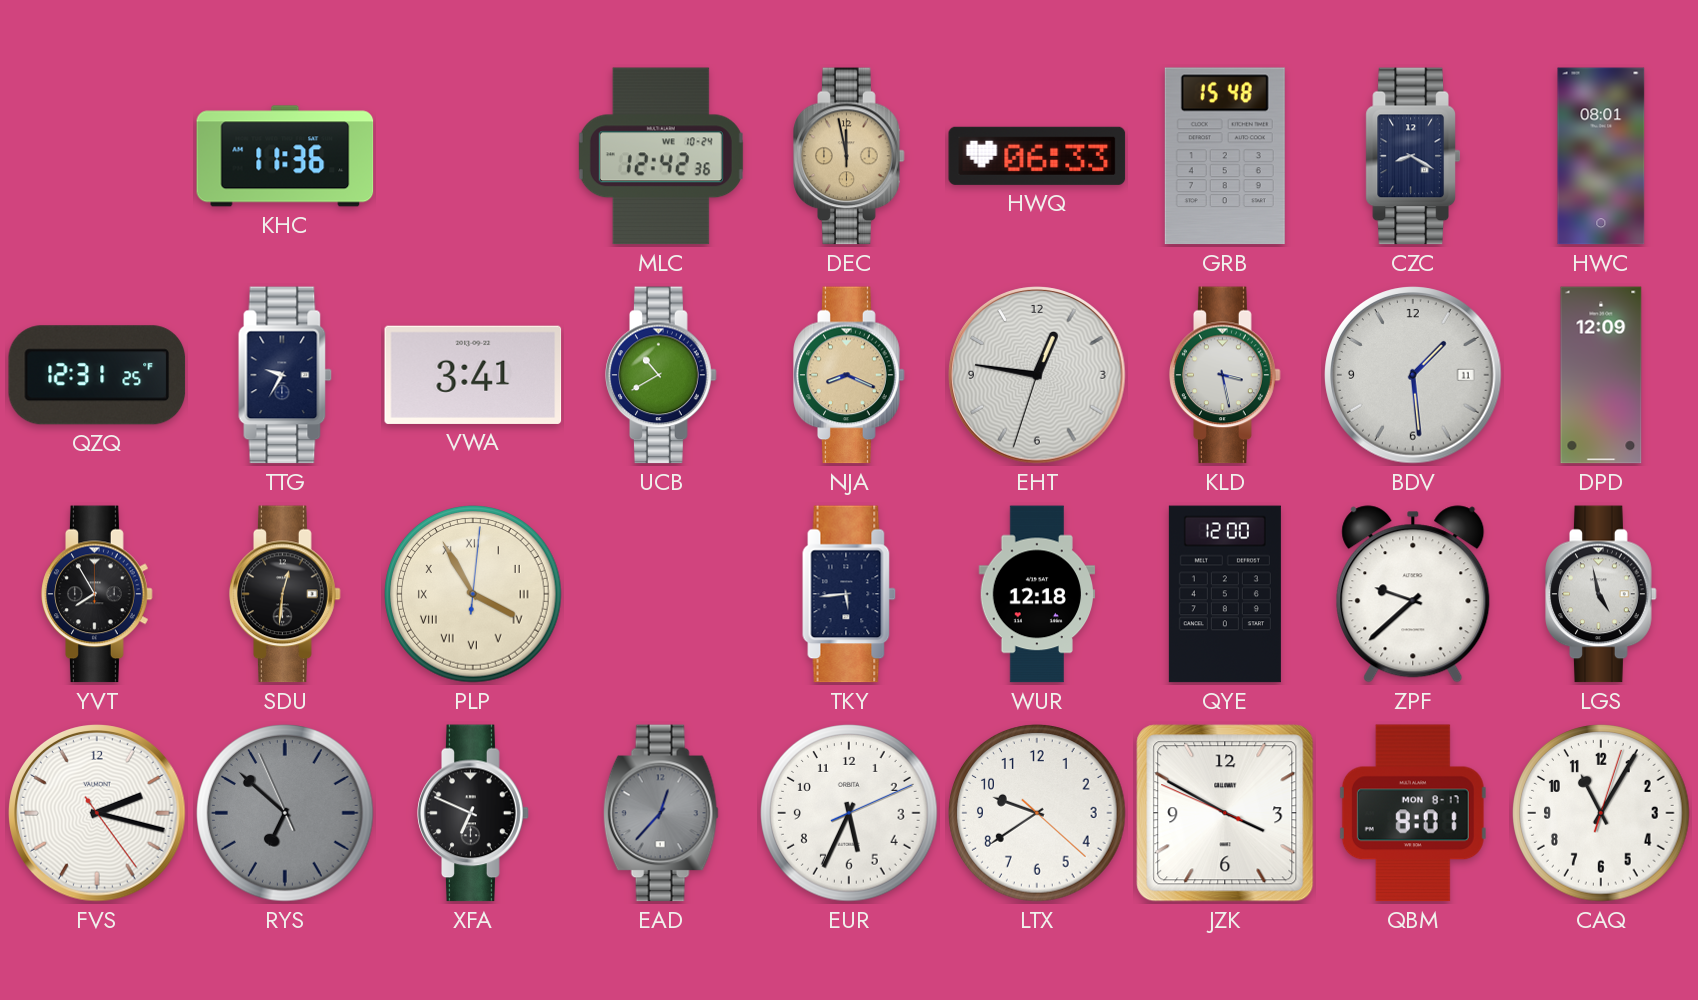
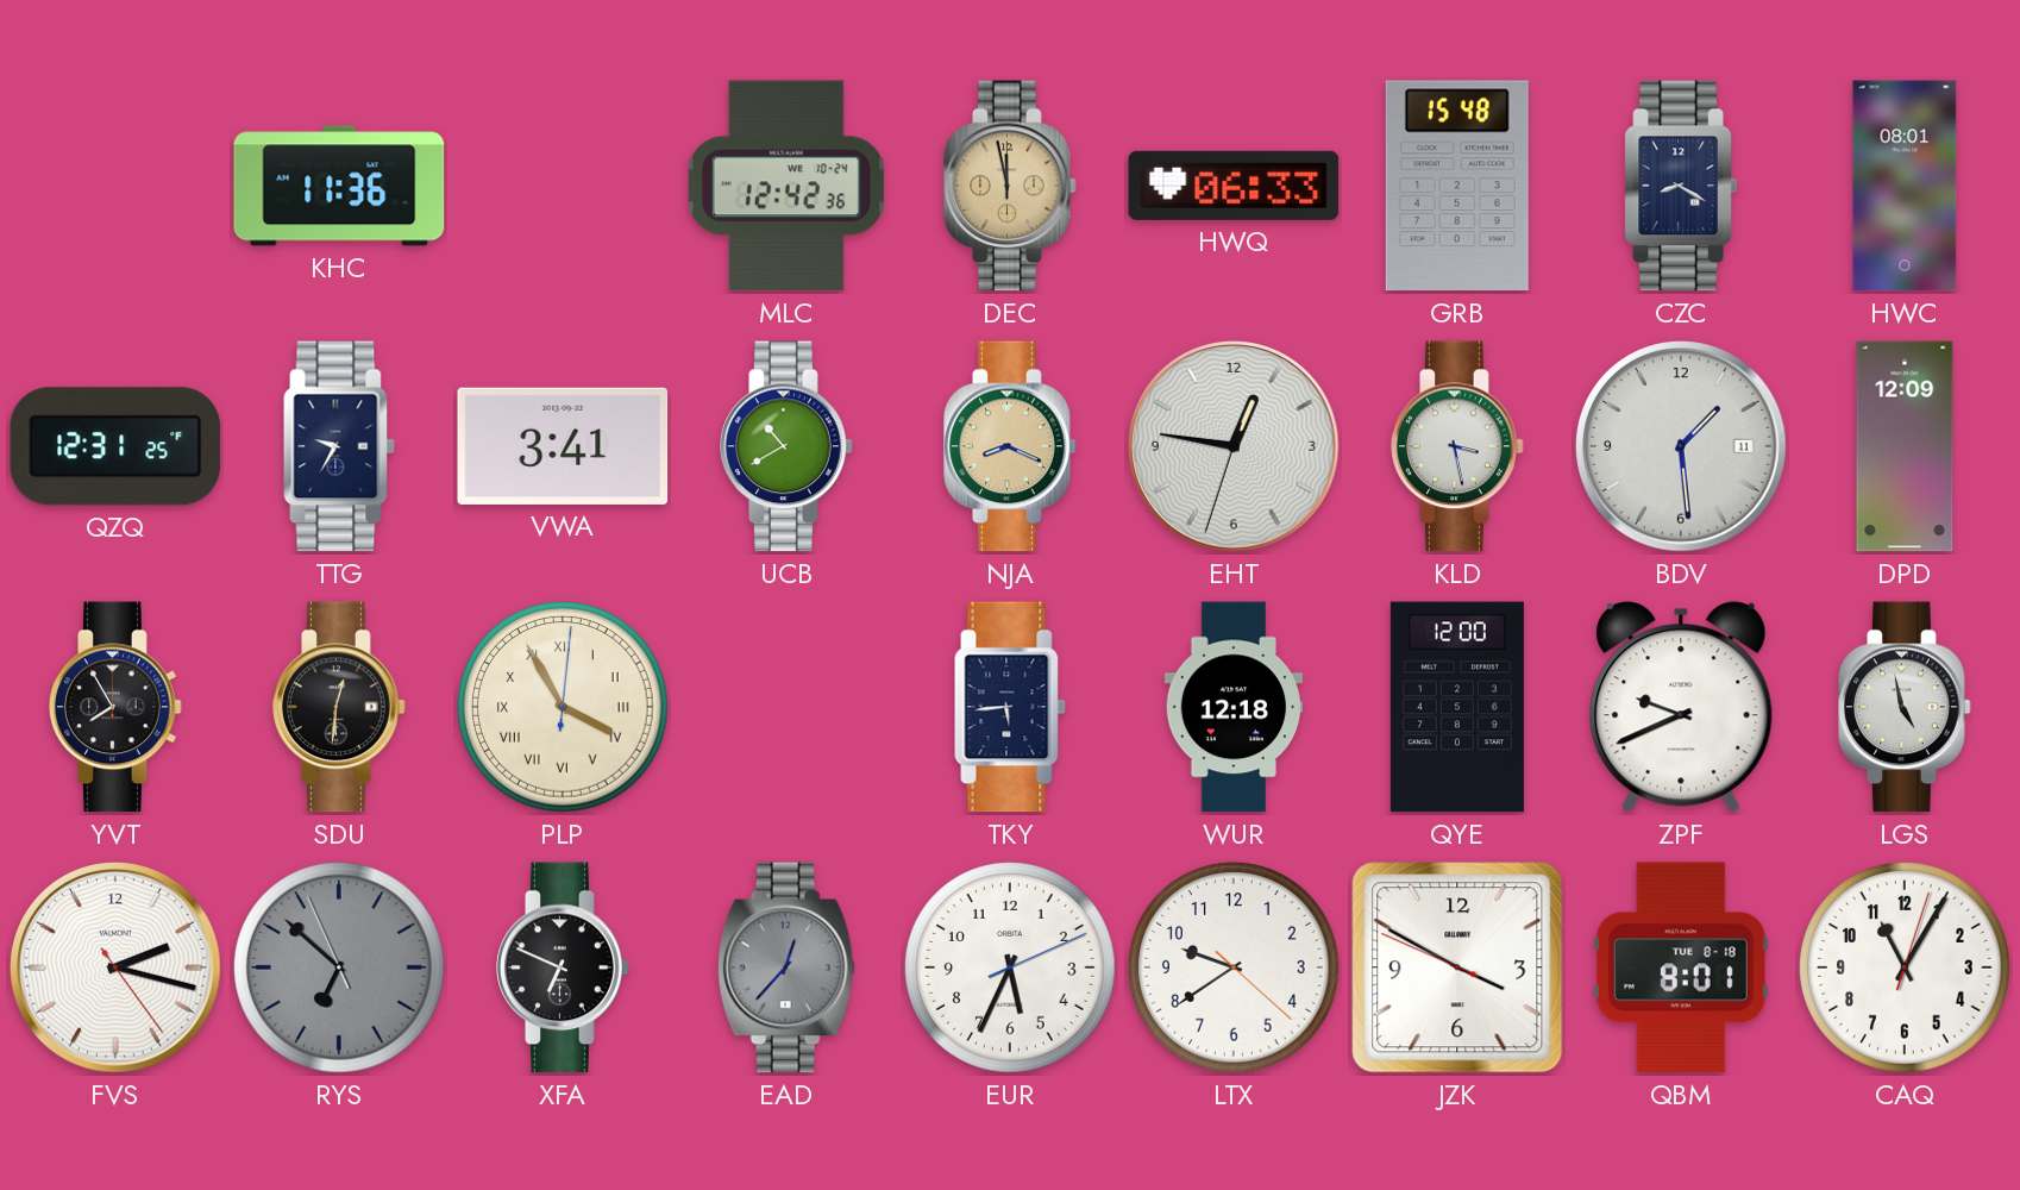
ZPF: 9:38 -> 9:41
QBM date: MON 8-17 -> TUE 8-18
